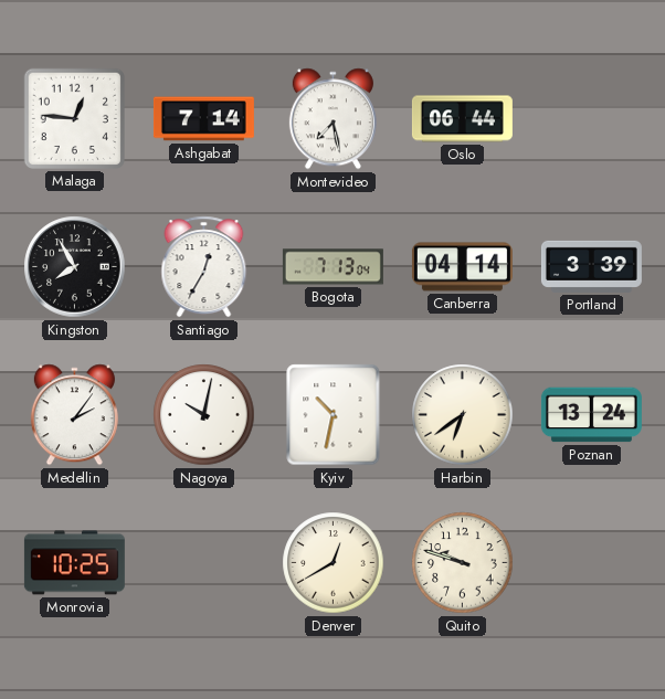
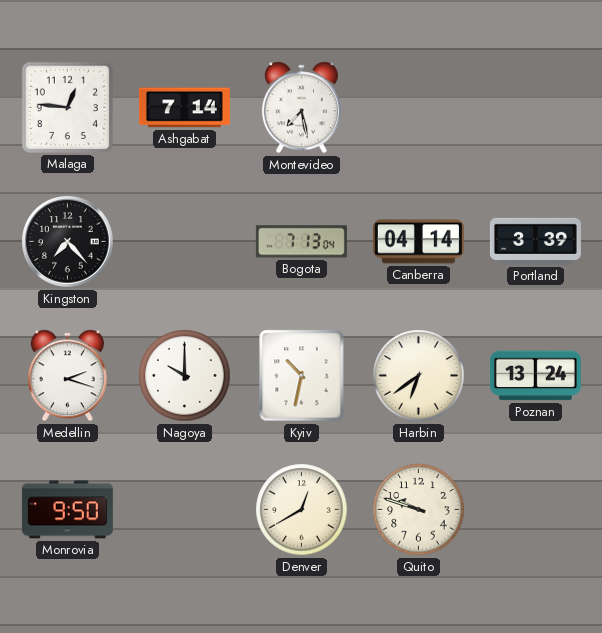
Oslo: 06:44 -> none
Kingston: 7:55 -> 7:23
Santiago: 12:35 -> none
Medellin: 2:06 -> 2:18
Nagoya: 10:02 -> 10:00
Monrovia: 10:25 -> 9:50
